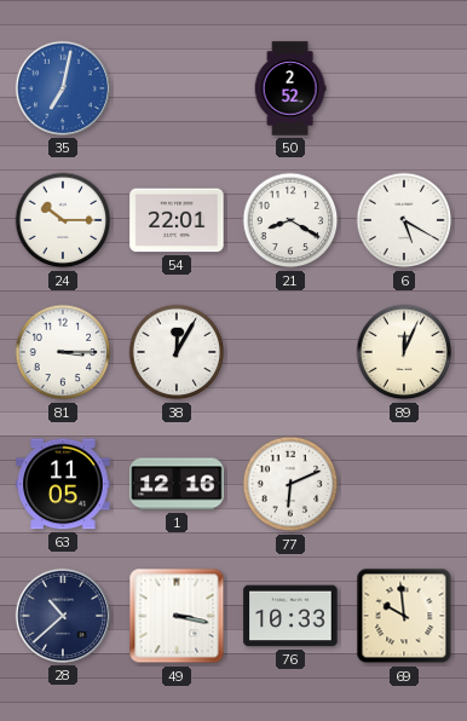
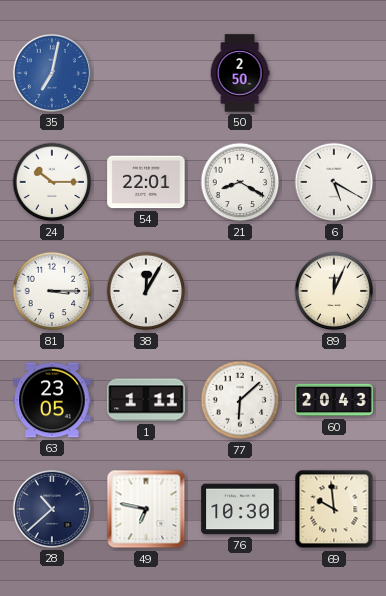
50: 2:52 -> 2:50
63: 11:05 -> 23:05
1: 12:16 -> 1:11
77: 6:11 -> 6:08
60: none -> 20:43
49: 3:17 -> 6:47
76: 10:33 -> 10:30
